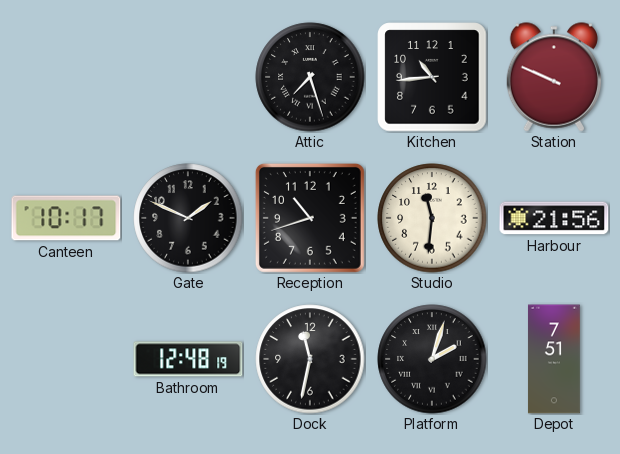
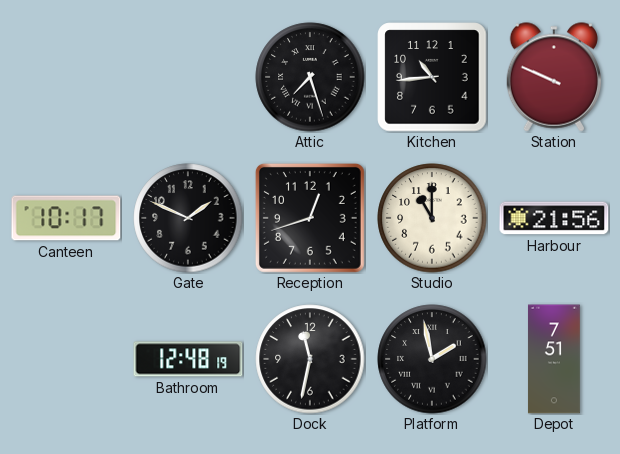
Reception: 10:42 -> 12:42
Studio: 11:31 -> 11:00
Platform: 2:03 -> 1:58
